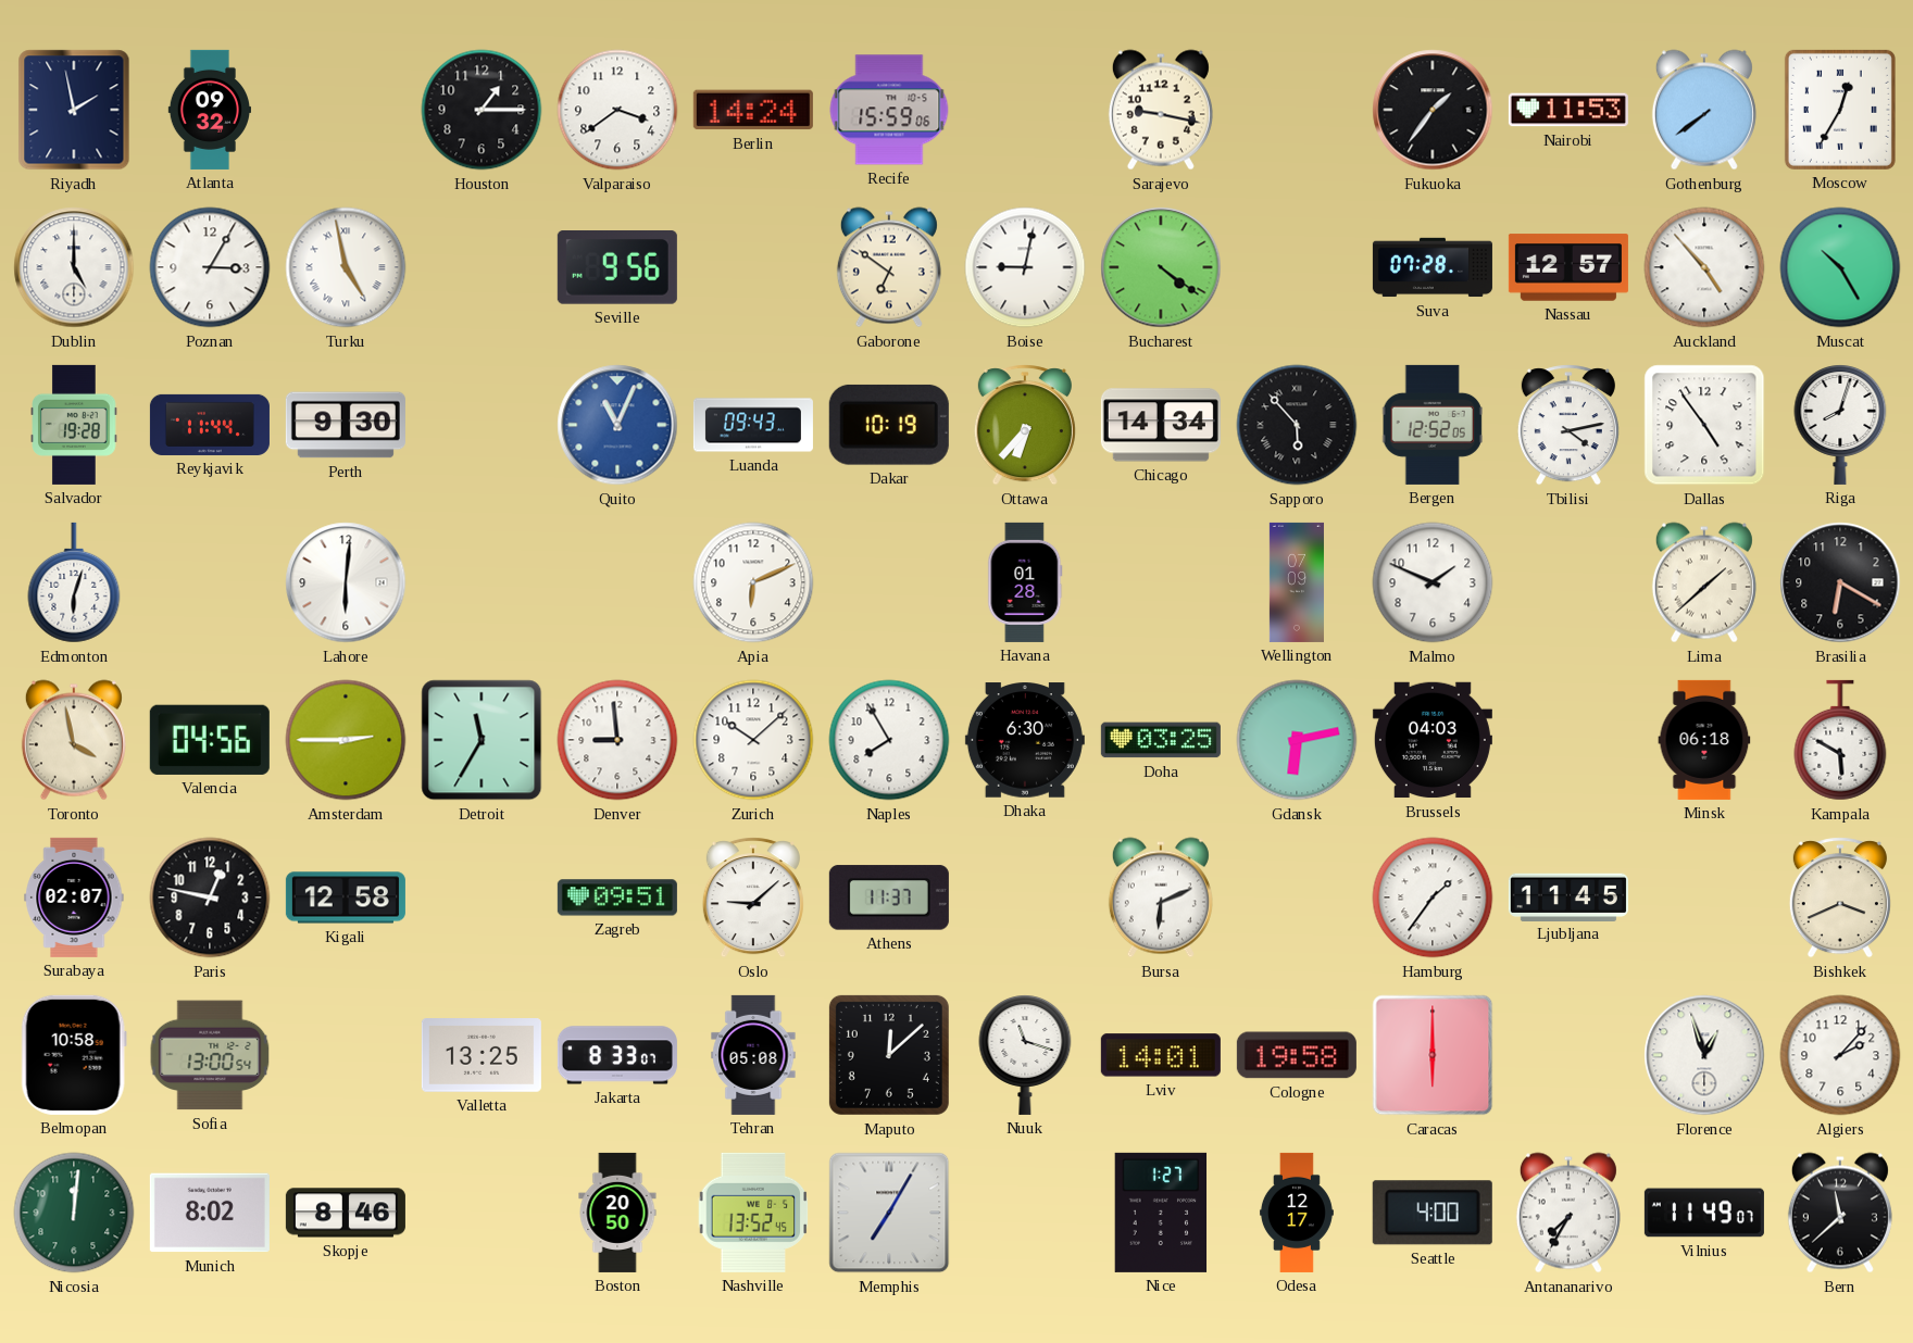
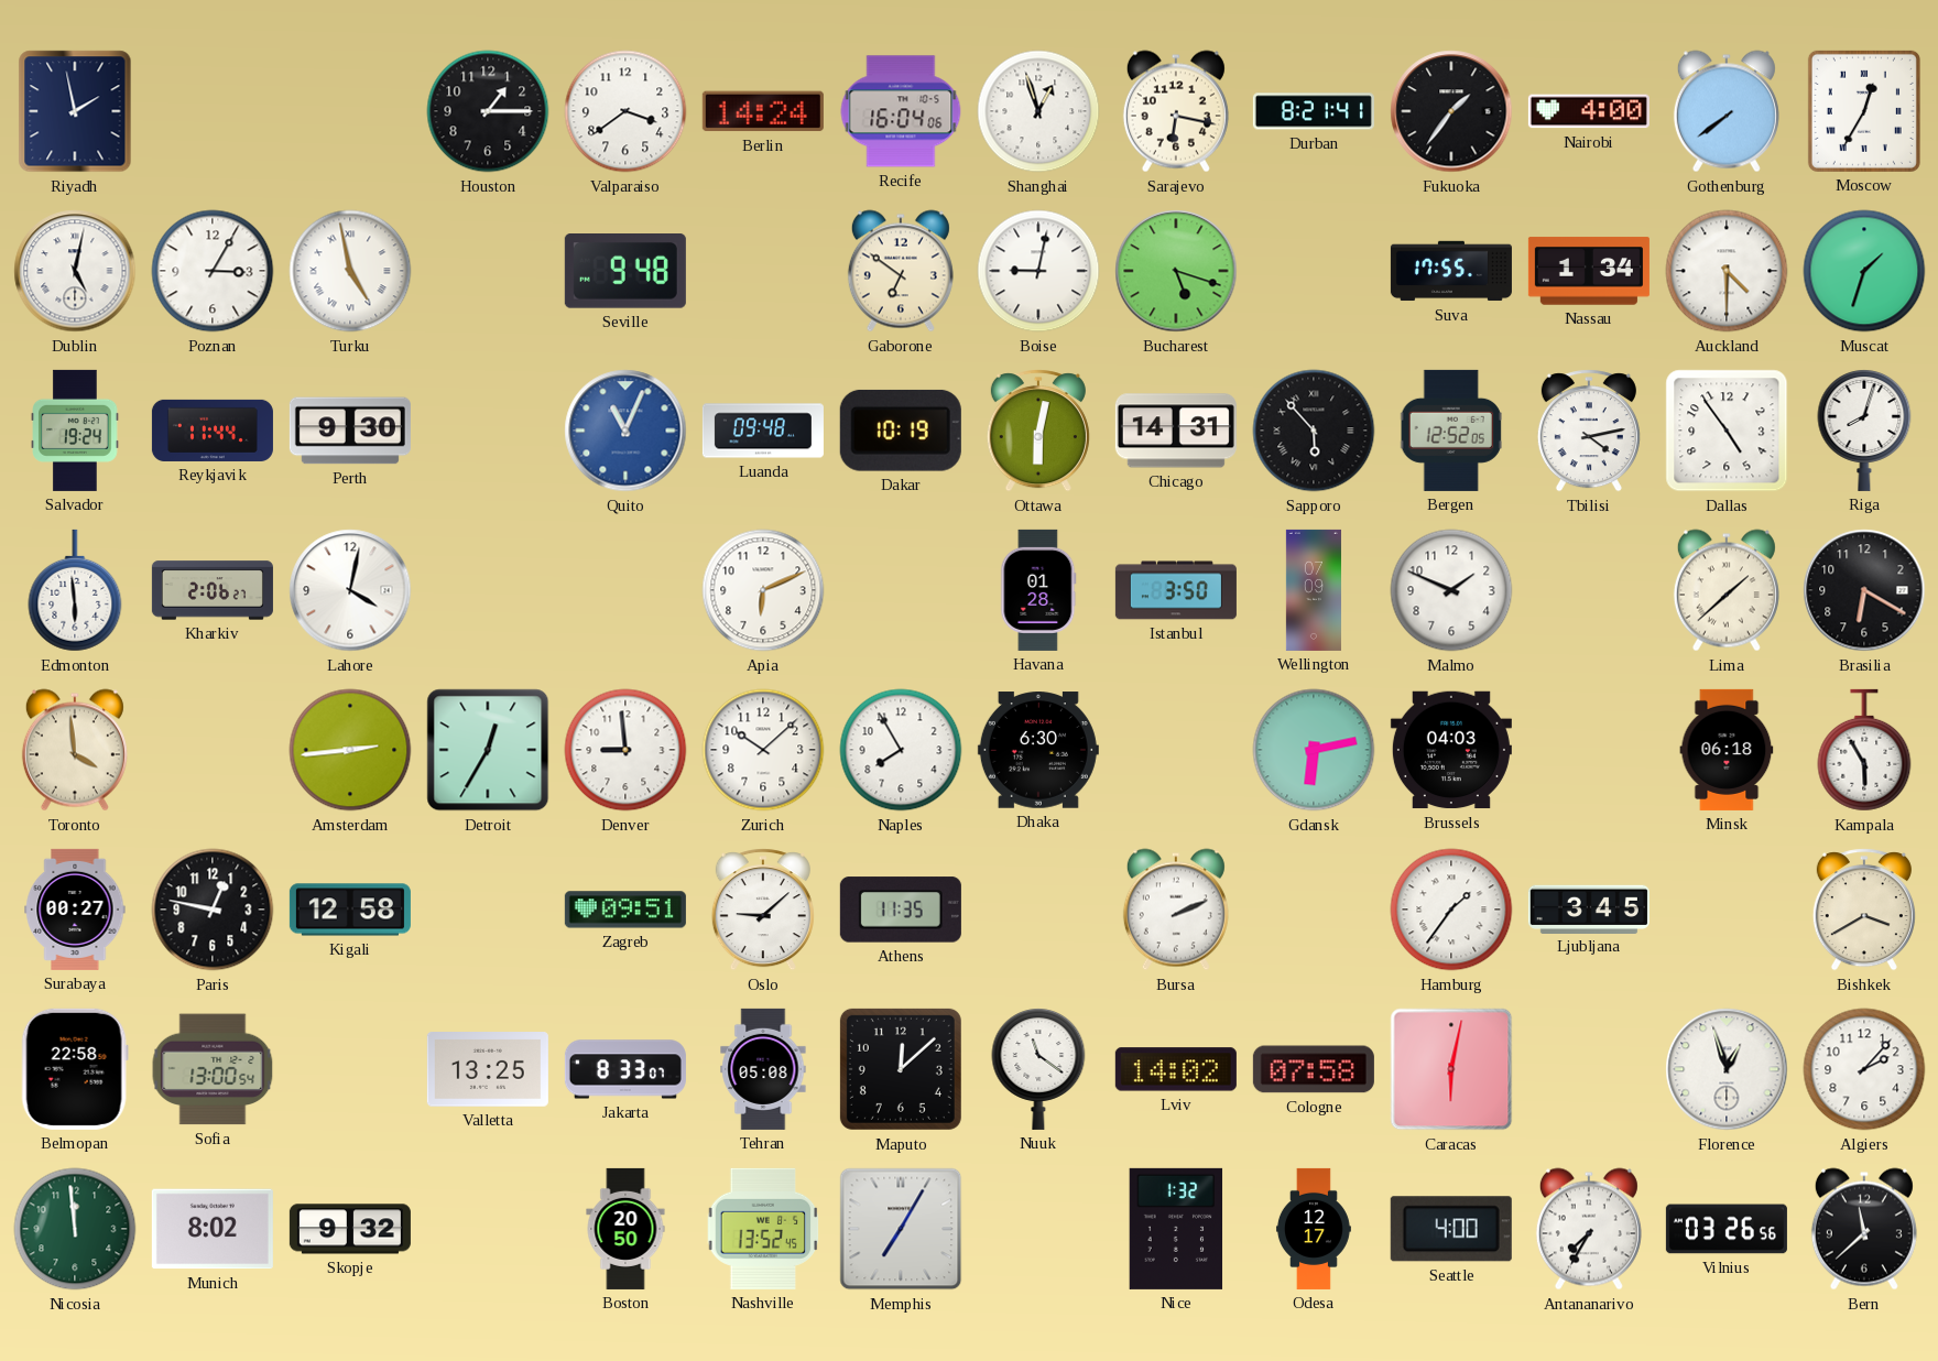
Atlanta: 09:32 -> none
Recife: 15:59 -> 16:04
Shanghai: none -> 12:57
Sarajevo: 9:17 -> 6:17
Durban: none -> 8:21
Nairobi: 11:53 -> 4:00
Dublin: 5:00 -> 5:02
Seville: 9:56 -> 9:48
Bucharest: 4:21 -> 5:18
Suva: 07:28 -> 17:55
Nassau: 12:57 -> 1:34
Auckland: 4:53 -> 4:30
Muscat: 10:25 -> 1:33
Salvador: 19:28 -> 19:24
Luanda: 09:43 -> 09:48
Ottawa: 6:37 -> 6:02
Chicago: 14:34 -> 14:31
Edmonton: 6:03 -> 5:59
Kharkiv: none -> 2:06
Lahore: 6:01 -> 4:02
Istanbul: none -> 3:50
Toronto: 3:58 -> 3:59
Valencia: 04:56 -> none
Amsterdam: 2:45 -> 2:44
Detroit: 11:35 -> 12:35
Doha: 03:25 -> none
Kampala: 5:50 -> 5:55
Surabaya: 02:07 -> 00:27
Athens: 11:37 -> 11:35
Bursa: 6:11 -> 2:11
Ljubljana: 11:45 -> 3:45
Bishkek: 3:41 -> 3:40
Belmopan: 10:58 -> 22:58
Nuuk: 11:18 -> 11:21
Lviv: 14:01 -> 14:02
Cologne: 19:58 -> 07:58
Caracas: 6:00 -> 6:02
Nicosia: 12:01 -> 11:59
Skopje: 8:46 -> 9:32
Nice: 1:27 -> 1:32
Vilnius: 11:49 -> 03:26
